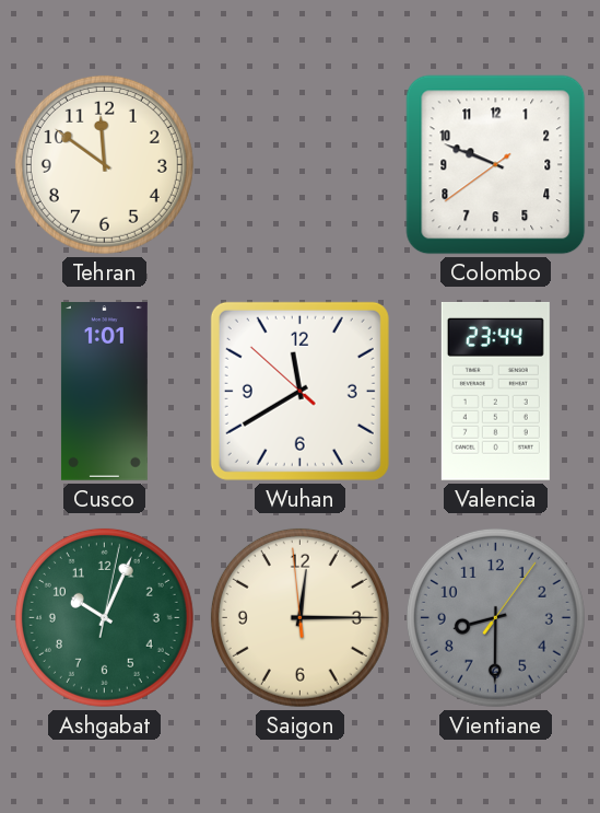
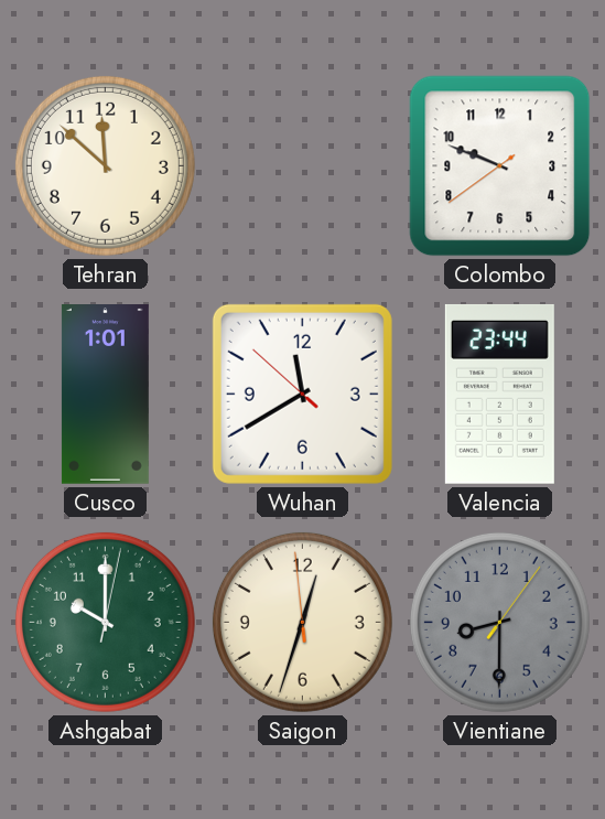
Tehran: 11:51 -> 11:52
Ashgabat: 10:04 -> 10:00
Saigon: 12:14 -> 12:32
